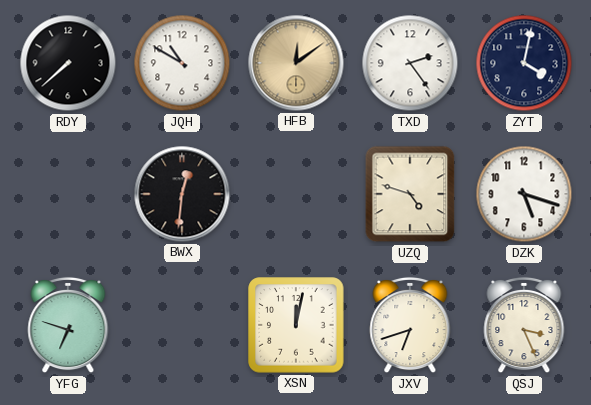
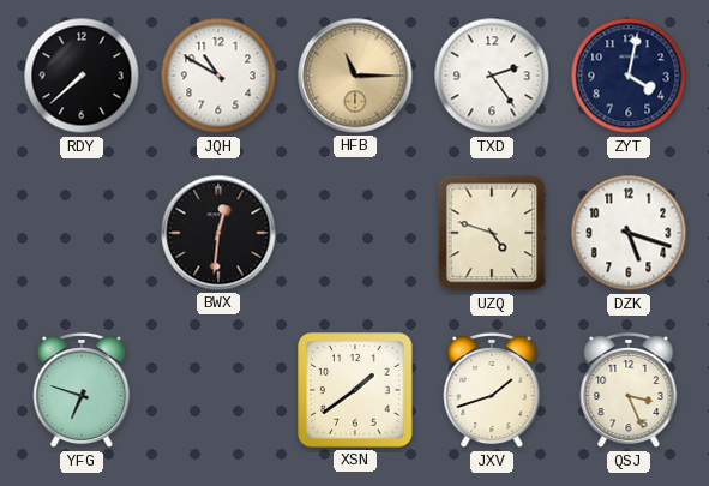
HFB: 12:09 -> 11:15
XSN: 12:02 -> 1:39
JXV: 6:42 -> 1:42
